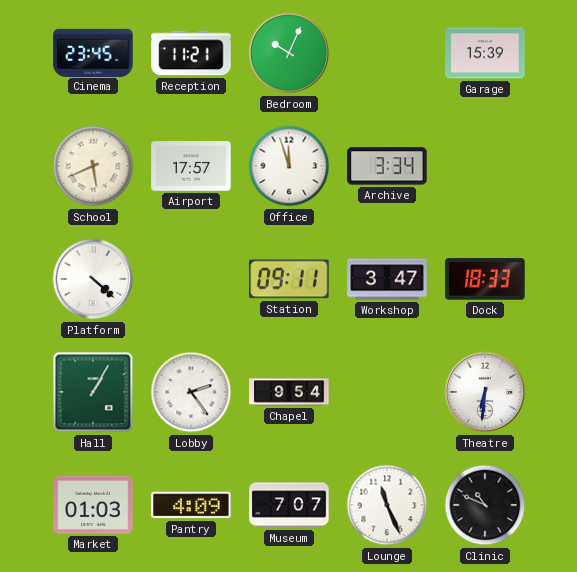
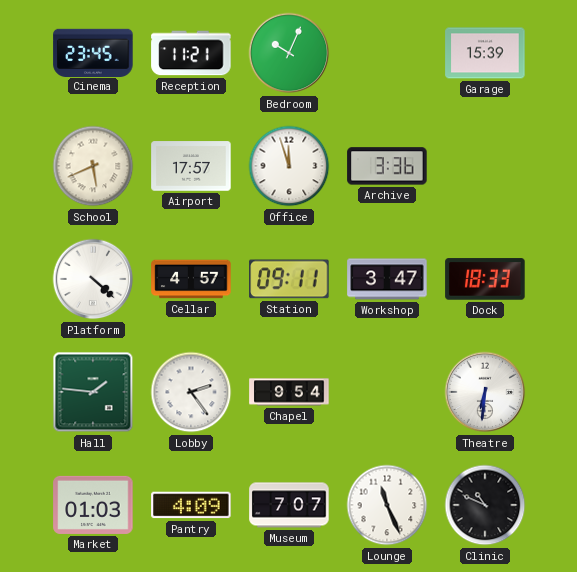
Archive: 3:34 -> 3:36
Cellar: none -> 4:57
Hall: 1:05 -> 1:46
